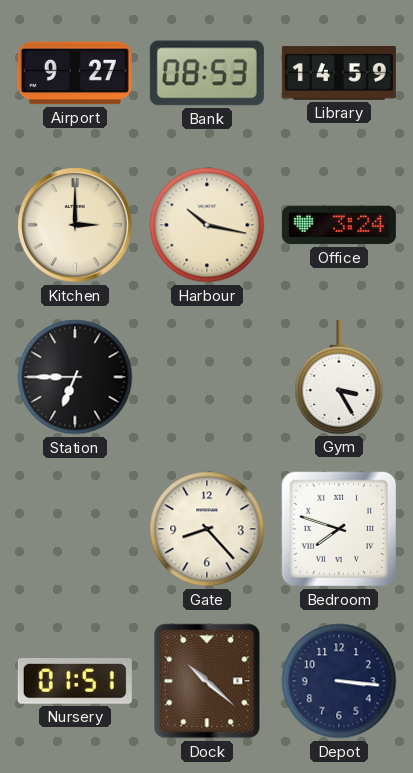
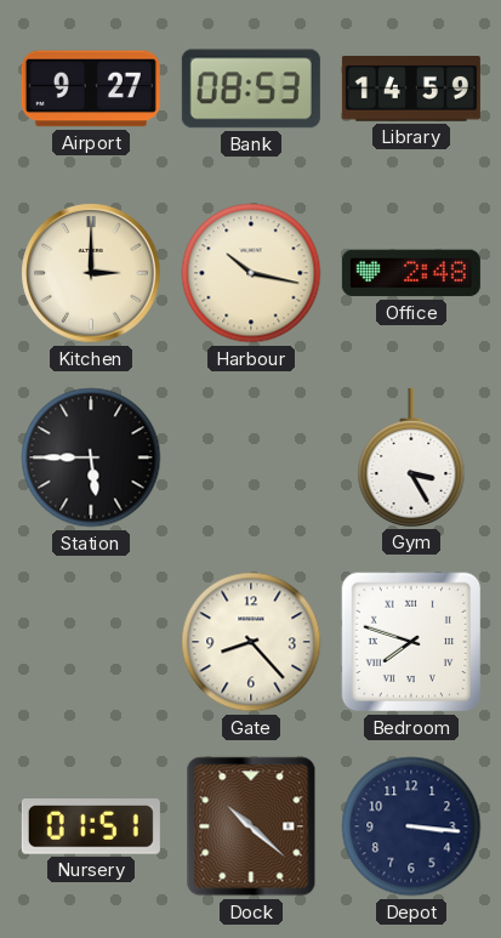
Office: 3:24 -> 2:48
Station: 6:45 -> 5:45
